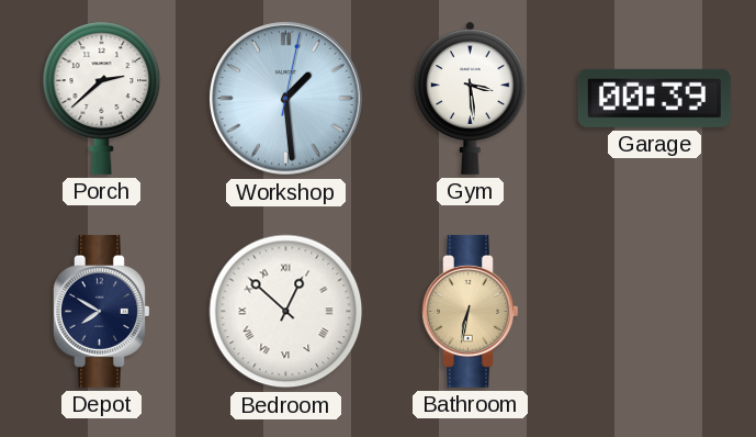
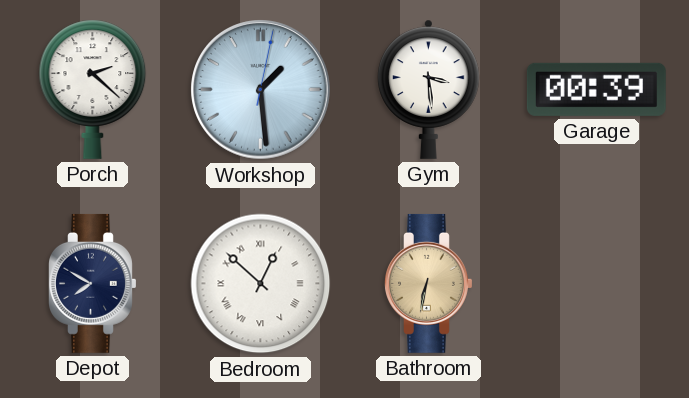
Porch: 2:38 -> 2:22
